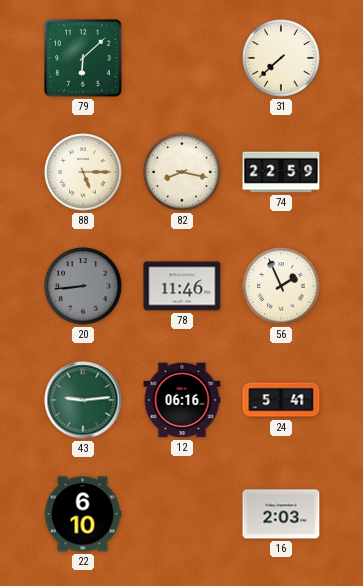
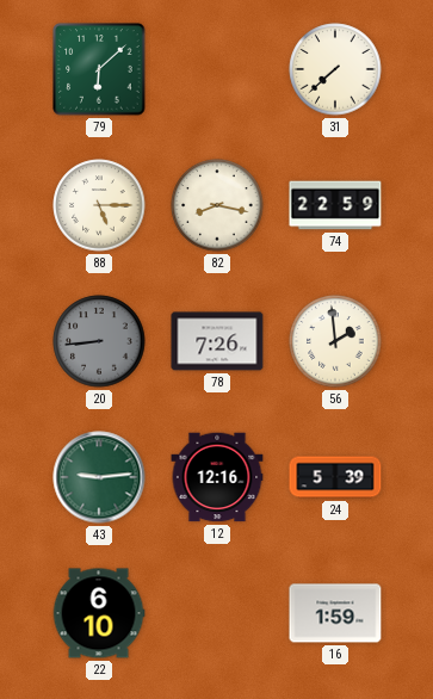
78: 11:46 -> 7:26
56: 1:56 -> 1:59
12: 06:16 -> 12:16
24: 5:41 -> 5:39
16: 2:03 -> 1:59
